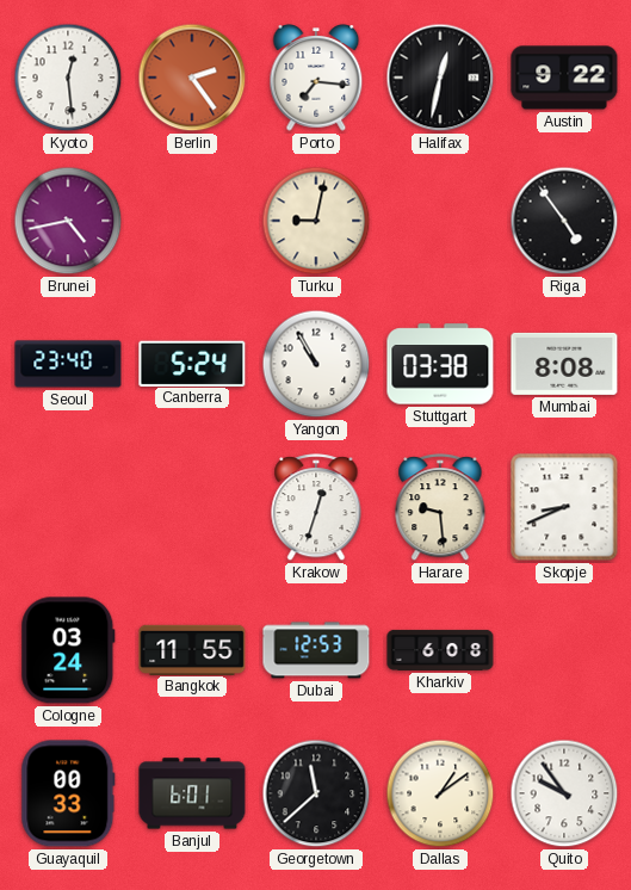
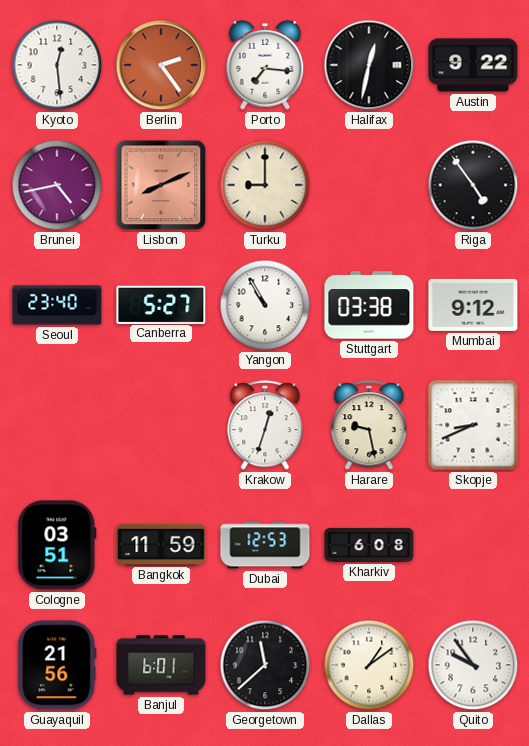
Lisbon: none -> 8:11
Turku: 9:02 -> 9:00
Canberra: 5:24 -> 5:27
Mumbai: 8:08 -> 9:12
Harare: 9:29 -> 9:28
Cologne: 03:24 -> 03:51
Bangkok: 11:55 -> 11:59
Guayaquil: 00:33 -> 21:56
